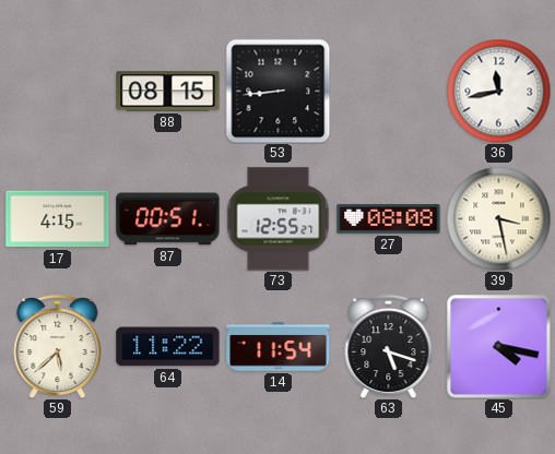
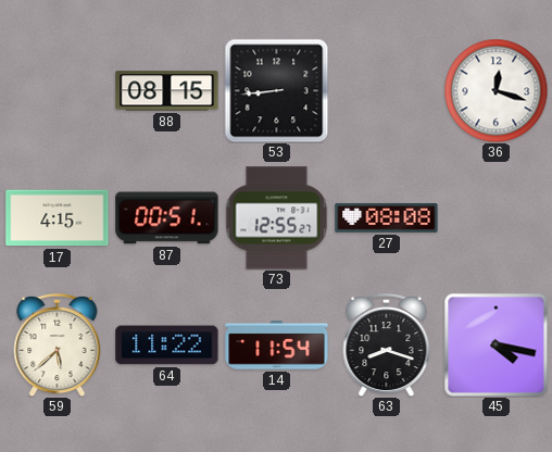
36: 11:43 -> 12:18
39: 3:28 -> none
63: 5:18 -> 8:18
